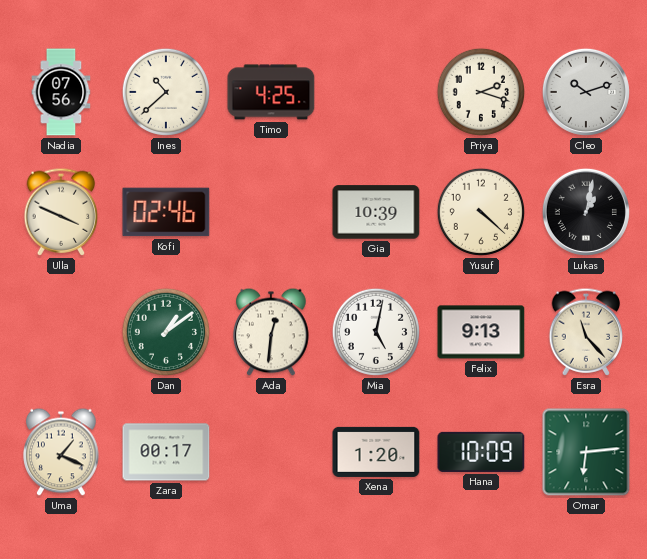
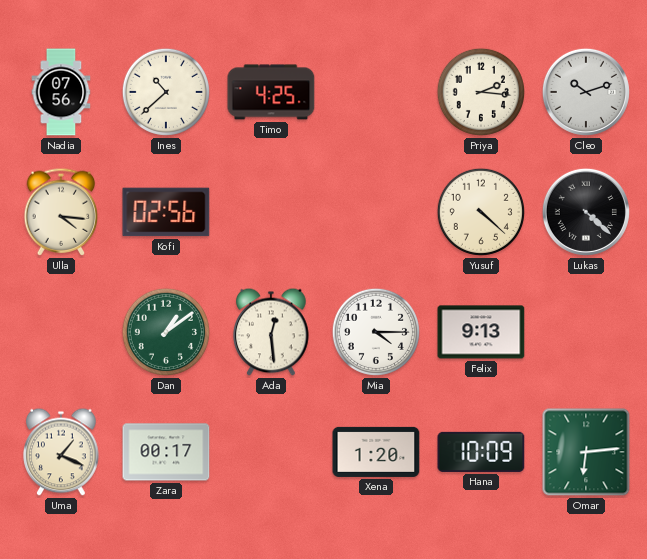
Priya: 2:18 -> 2:16
Ulla: 3:49 -> 4:16
Kofi: 02:46 -> 02:56
Gia: 10:39 -> none
Lukas: 1:02 -> 4:22
Ada: 12:31 -> 12:29
Mia: 5:02 -> 4:15
Esra: 11:23 -> none
